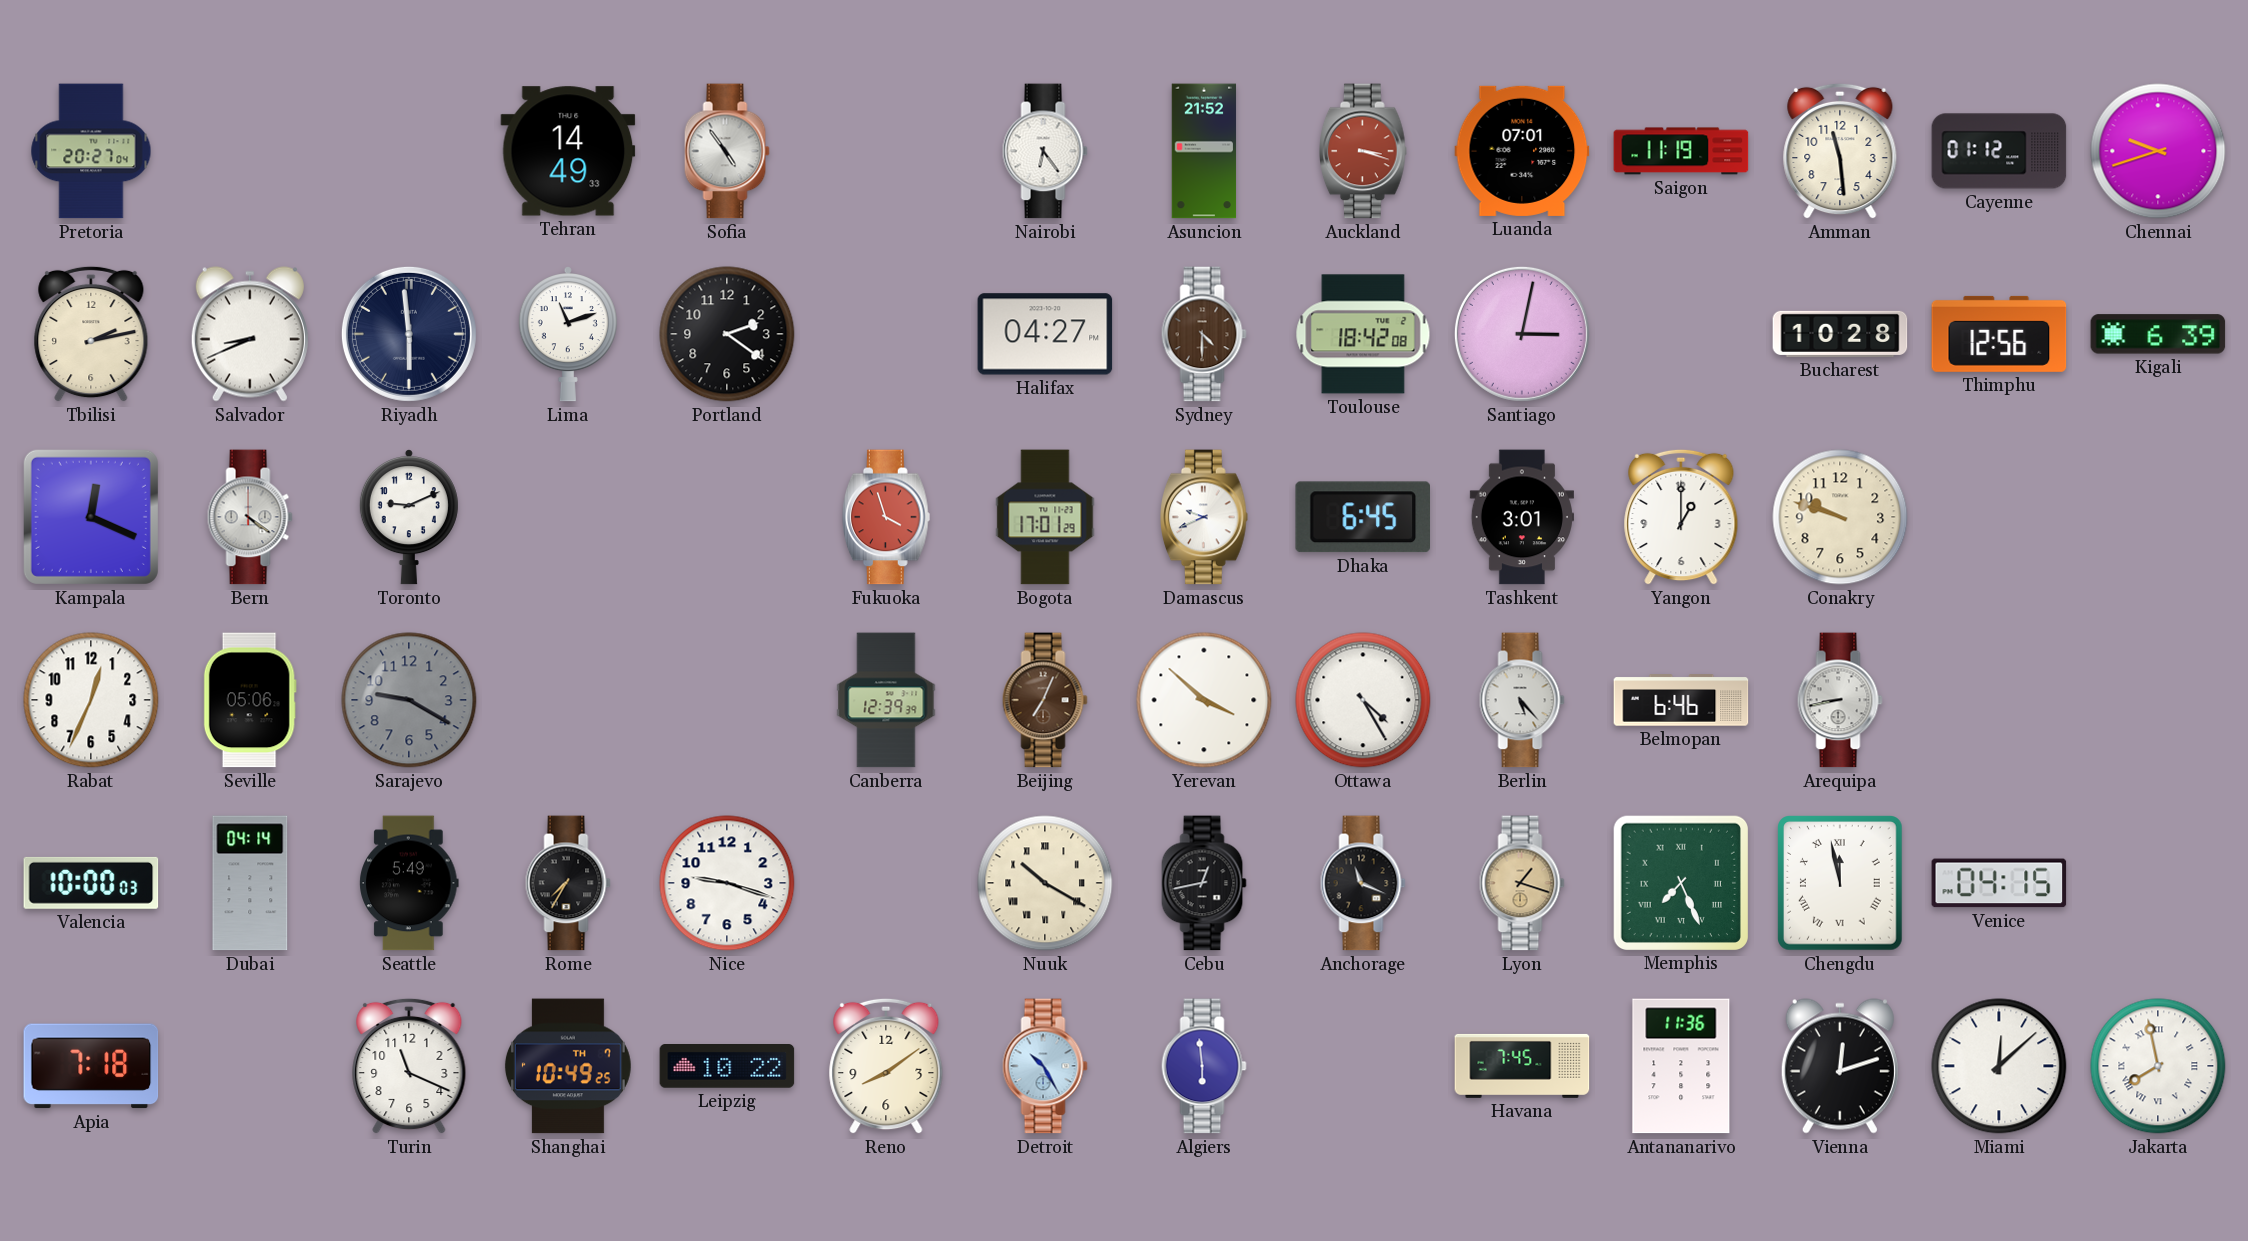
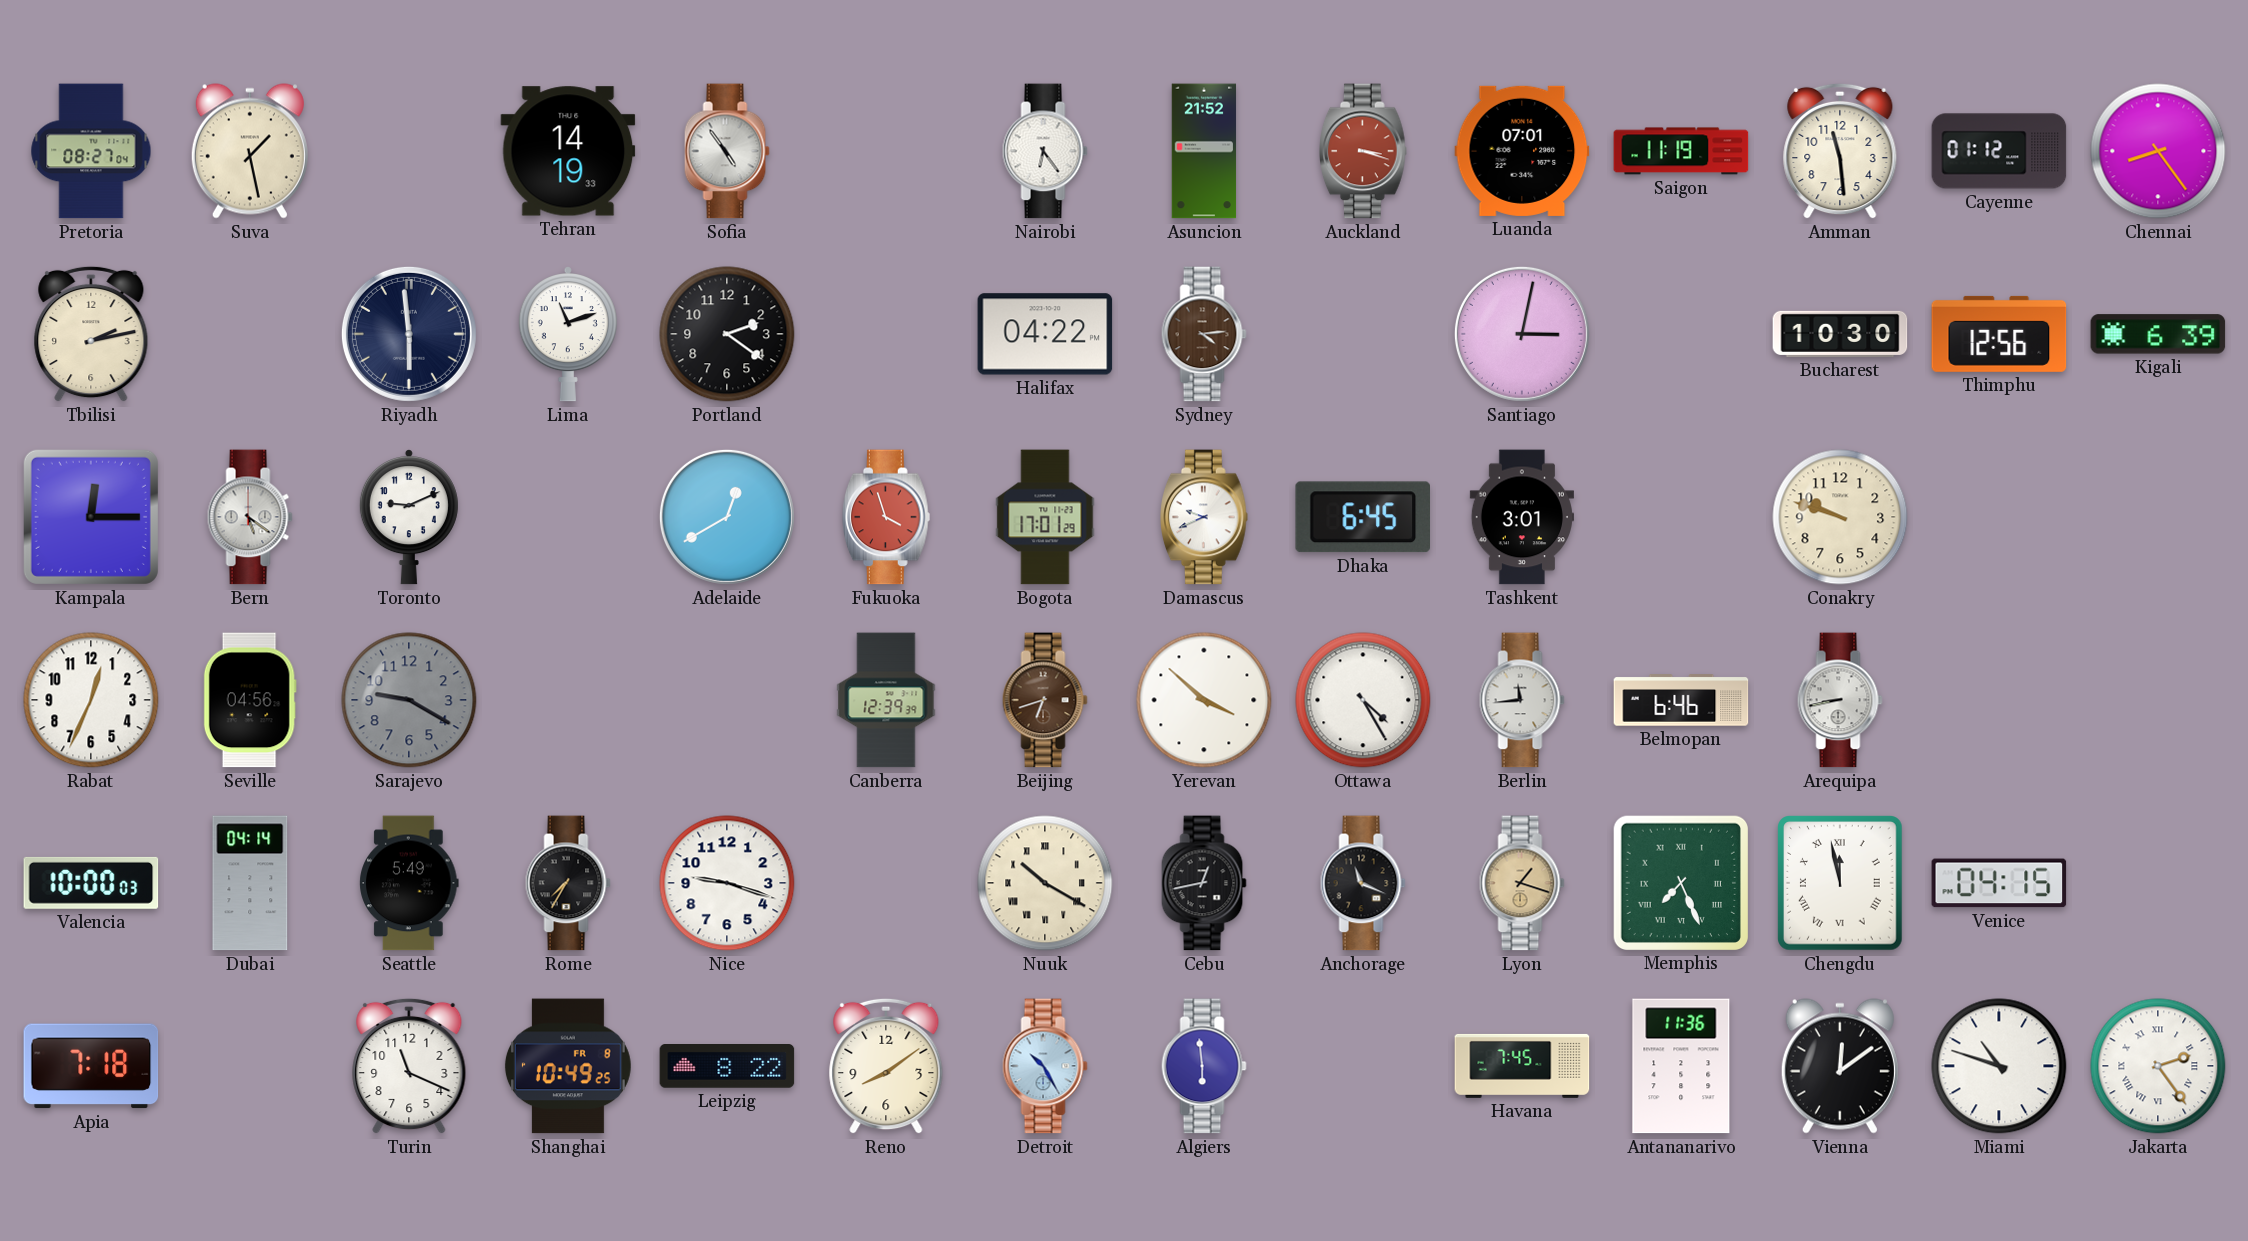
Pretoria: 20:27 -> 08:27
Suva: none -> 1:28
Tehran: 14:49 -> 14:19
Chennai: 9:42 -> 8:24
Salvador: 8:41 -> none
Halifax: 04:27 -> 04:22
Sydney: 4:30 -> 4:14
Toulouse: 18:42 -> none
Bucharest: 10:28 -> 10:30
Kampala: 12:19 -> 12:15
Bern: 4:21 -> 5:21
Adelaide: none -> 12:40
Yangon: 1:00 -> none
Seville: 05:06 -> 04:56
Beijing: 7:04 -> 6:42
Berlin: 5:23 -> 11:44
Shanghai date: TH 7 -> FR 8
Leipzig: 10:22 -> 8:22
Vienna: 12:12 -> 12:09
Miami: 12:08 -> 10:48
Jakarta: 7:58 -> 2:24
